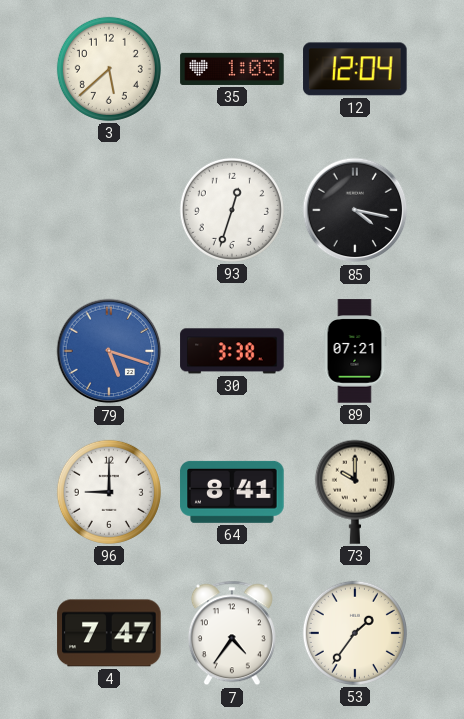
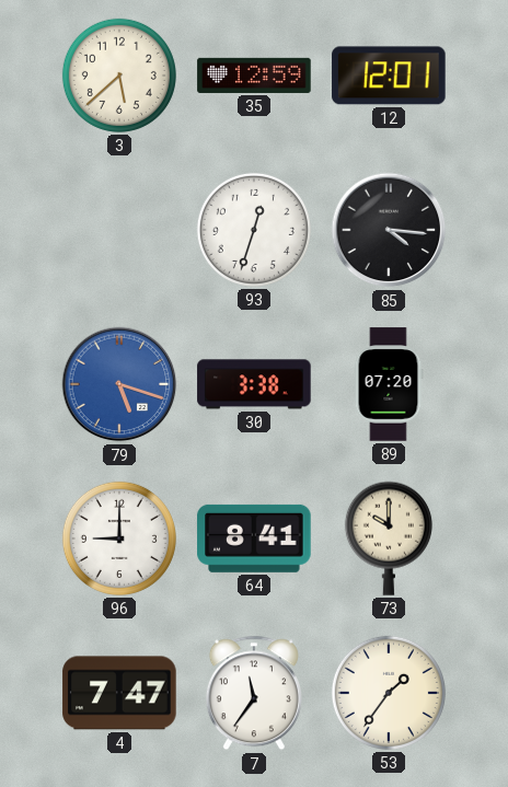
35: 1:03 -> 12:59
12: 12:04 -> 12:01
85: 4:17 -> 4:16
89: 07:21 -> 07:20
7: 4:36 -> 11:36
